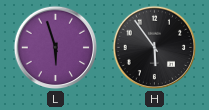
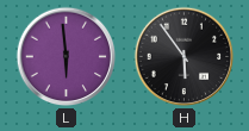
L: 5:57 -> 5:59
